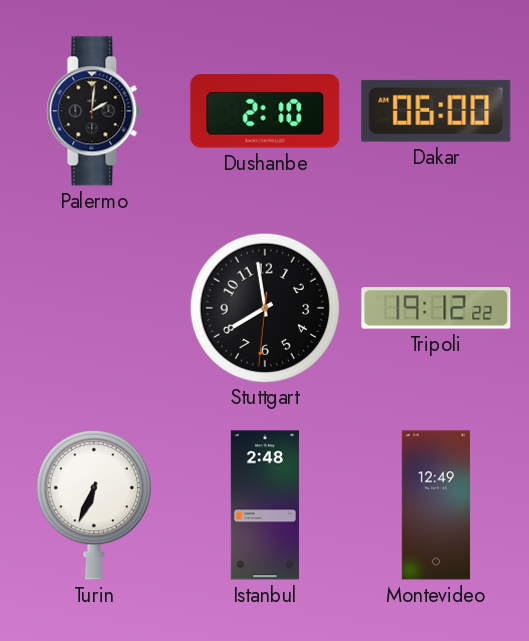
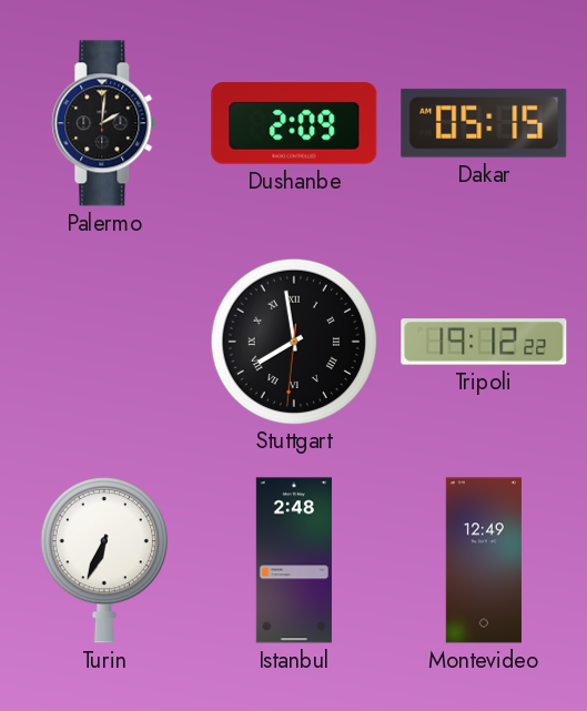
Dushanbe: 2:10 -> 2:09
Dakar: 06:00 -> 05:15
Stuttgart numerals: Arabic -> Roman
